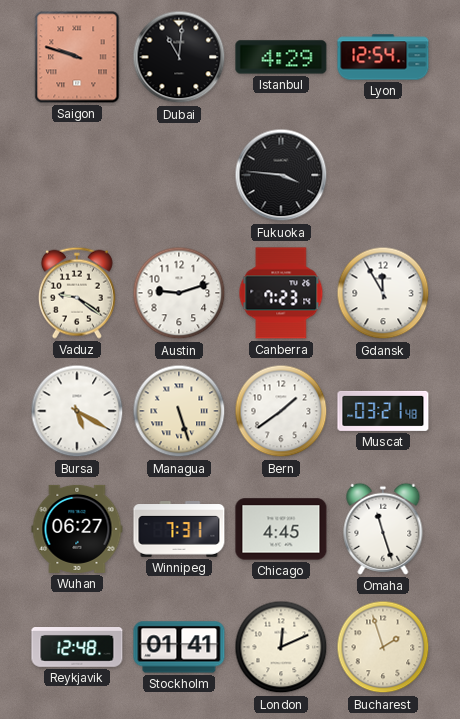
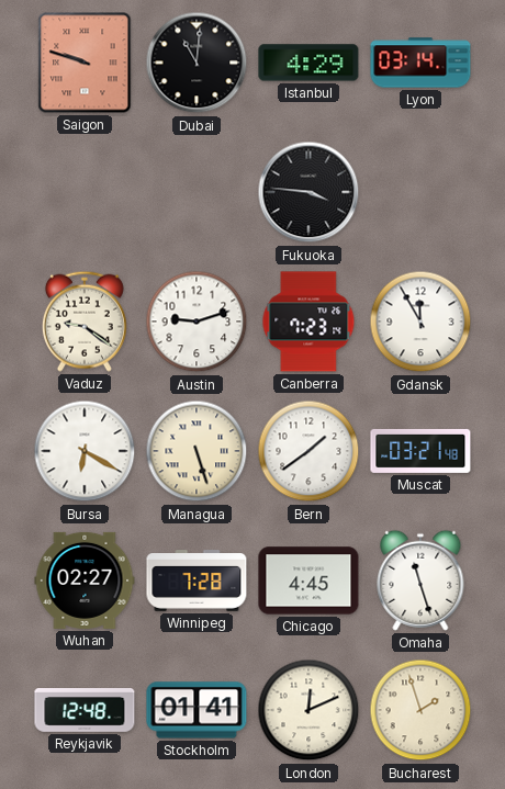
Lyon: 12:54 -> 03:14
Bursa: 5:20 -> 6:20
Wuhan: 06:27 -> 02:27
Winnipeg: 7:31 -> 7:28
